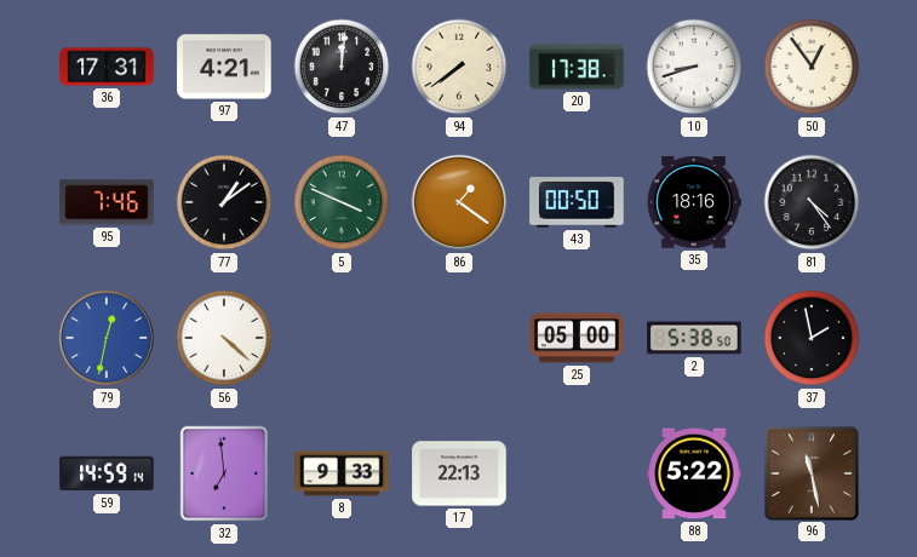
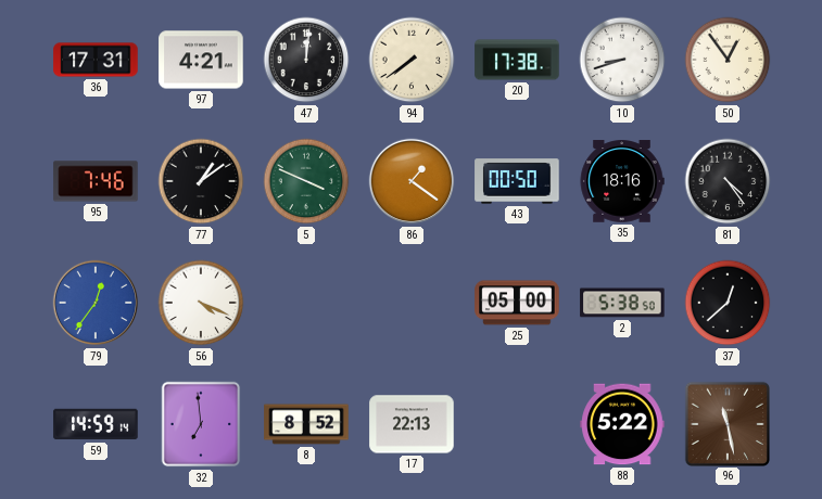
79: 12:32 -> 12:36
56: 4:22 -> 4:19
37: 1:58 -> 12:38
8: 9:33 -> 8:52
